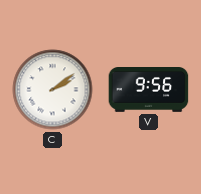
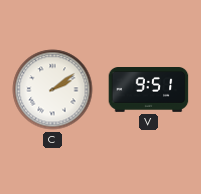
V: 9:56 -> 9:51
